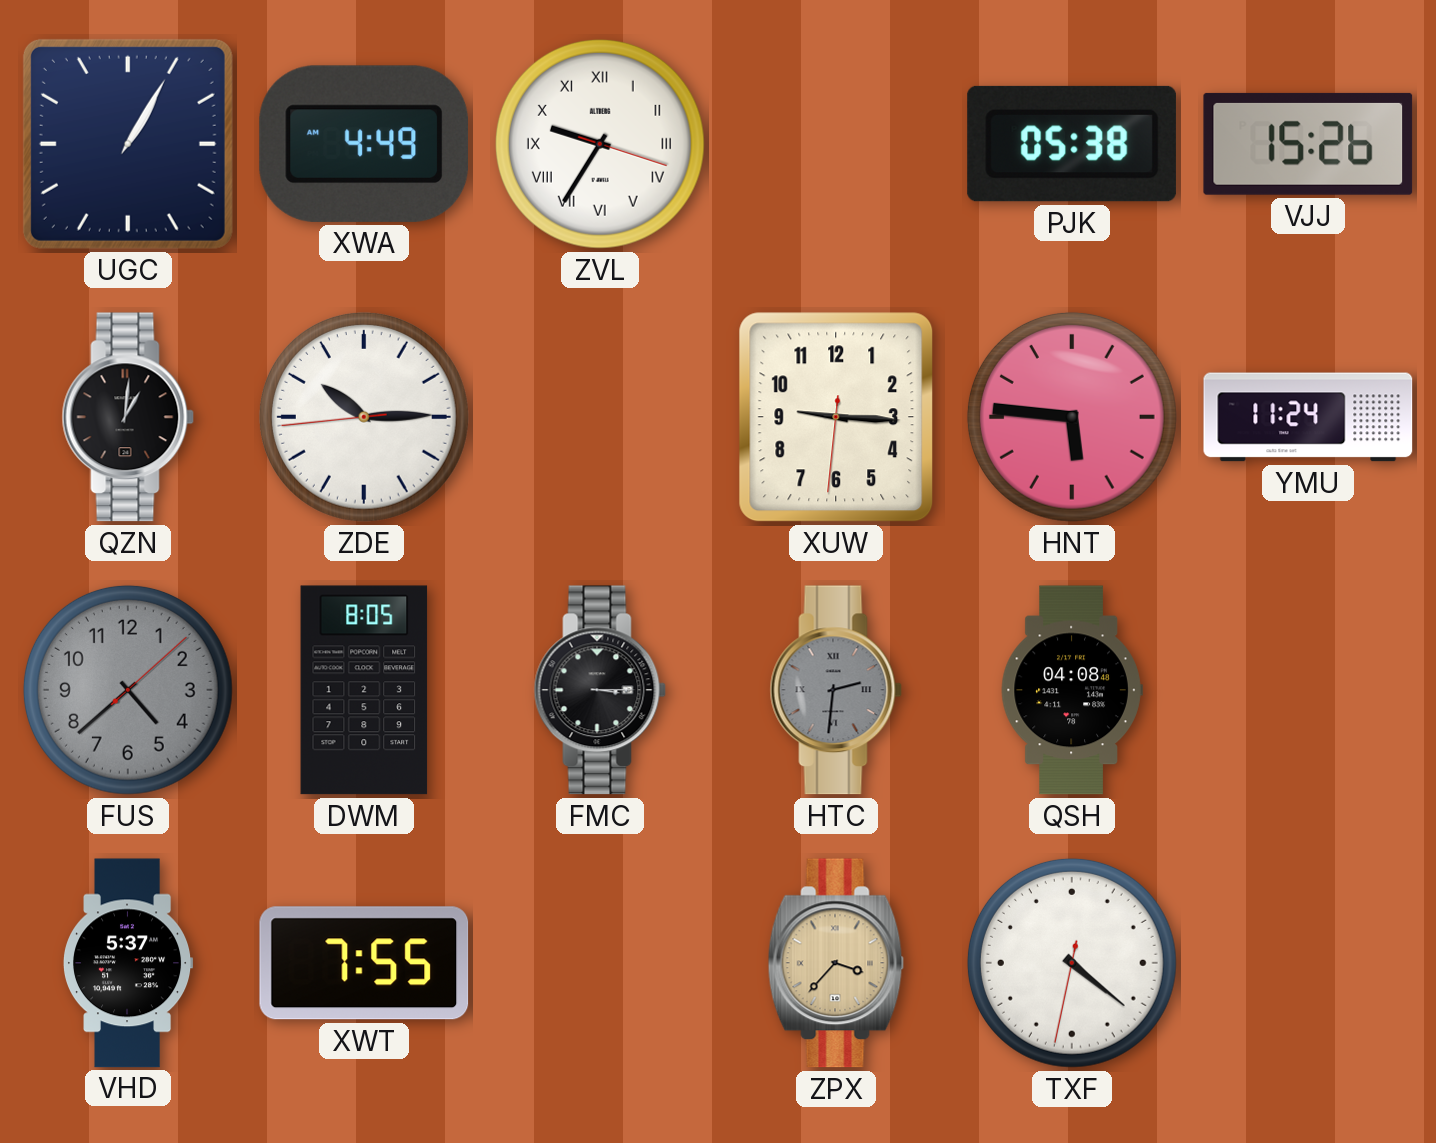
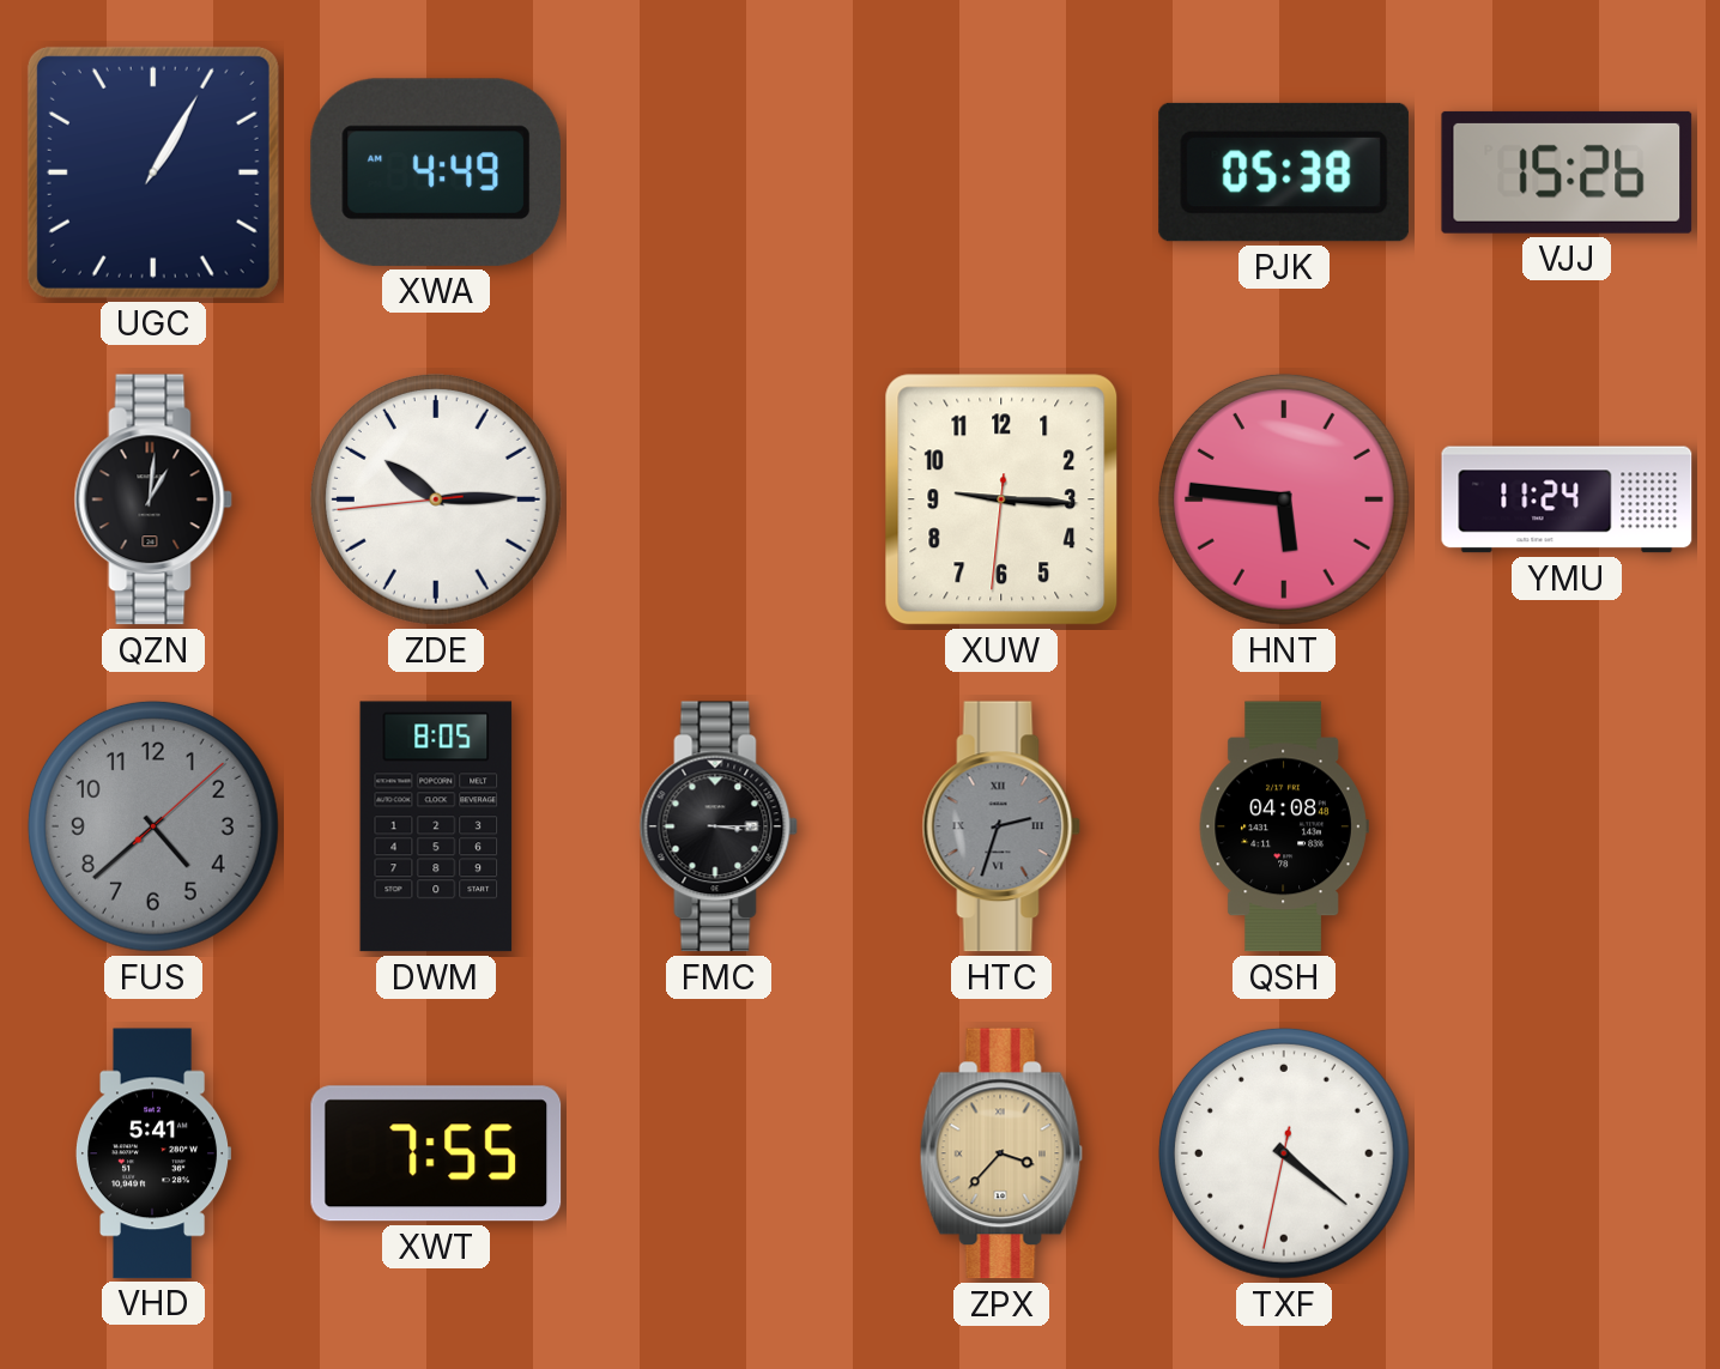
ZVL: 9:35 -> none
HTC: 2:31 -> 2:33
VHD: 5:37 -> 5:41
